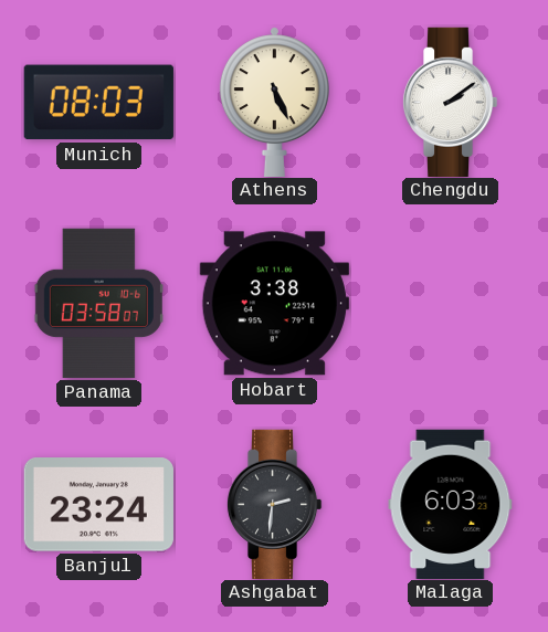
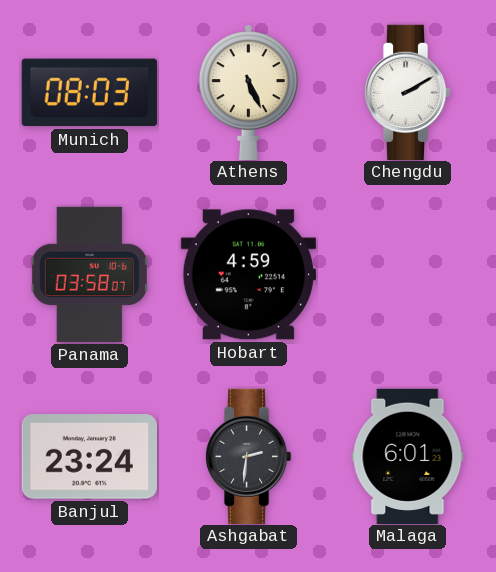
Chengdu: 2:09 -> 2:10
Hobart: 3:38 -> 4:59
Malaga: 6:03 -> 6:01
